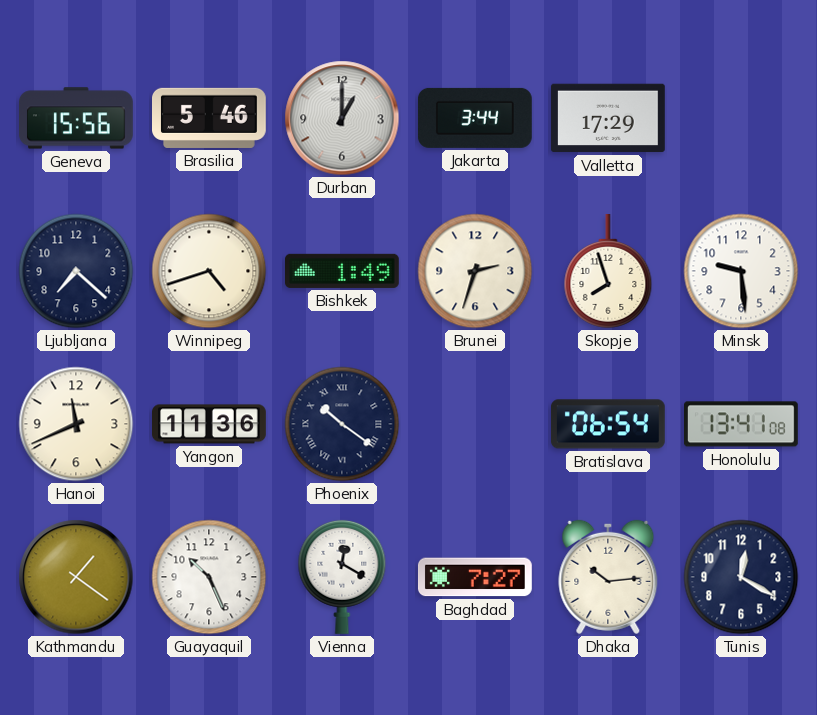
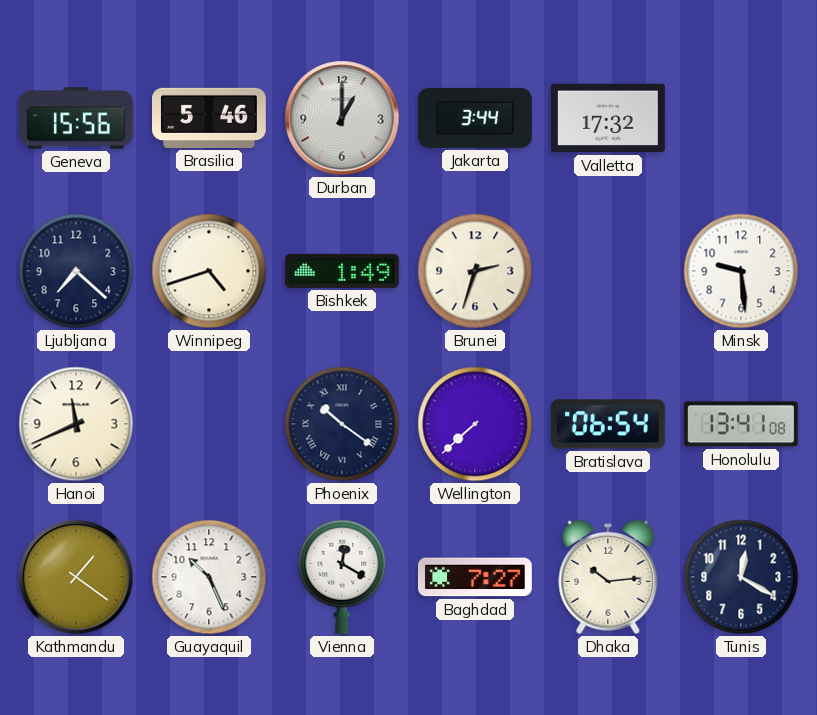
Valletta: 17:29 -> 17:32
Skopje: 7:57 -> none
Yangon: 11:36 -> none
Wellington: none -> 7:38
